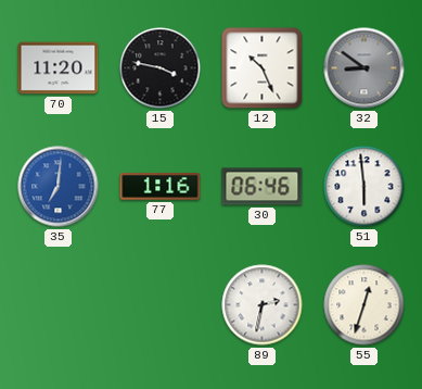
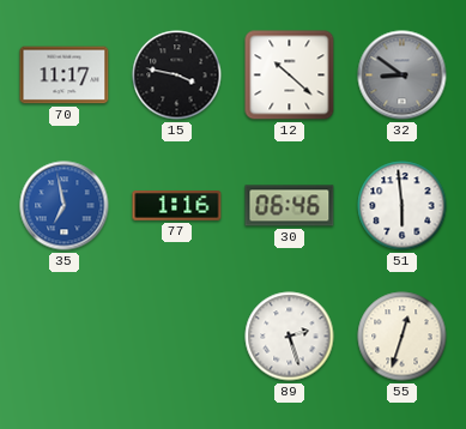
70: 11:20 -> 11:17
12: 10:26 -> 10:22
35: 7:01 -> 6:58
89: 2:32 -> 2:27
